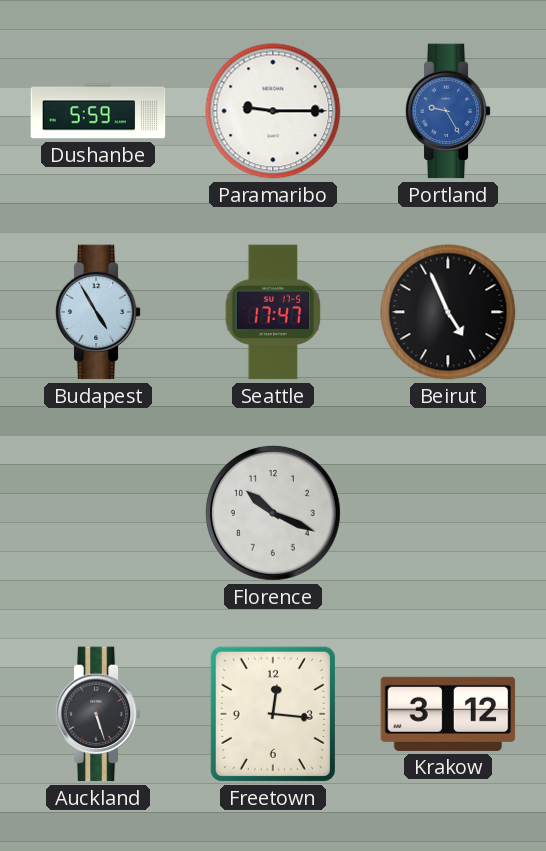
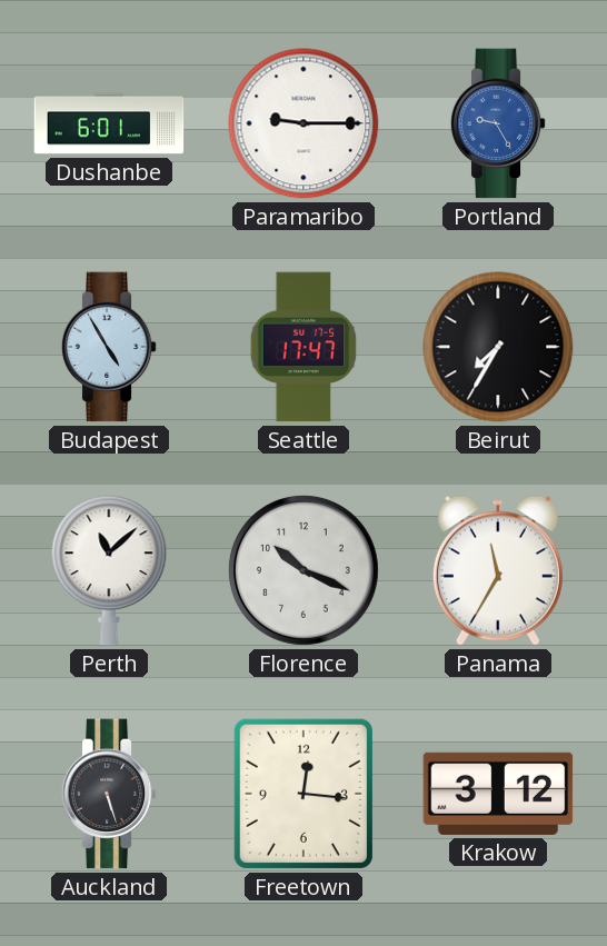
Dushanbe: 5:59 -> 6:01
Beirut: 4:56 -> 7:35
Perth: none -> 11:08
Panama: none -> 11:35
